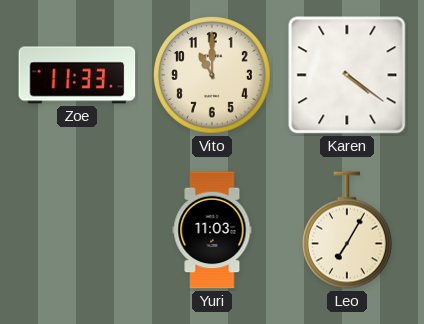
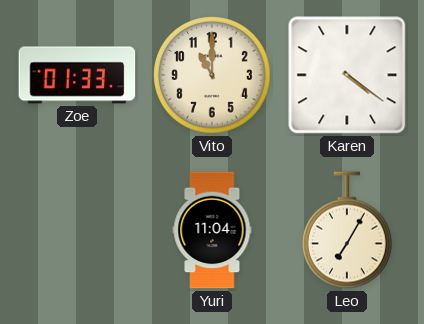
Zoe: 11:33 -> 01:33
Yuri: 11:03 -> 11:04
